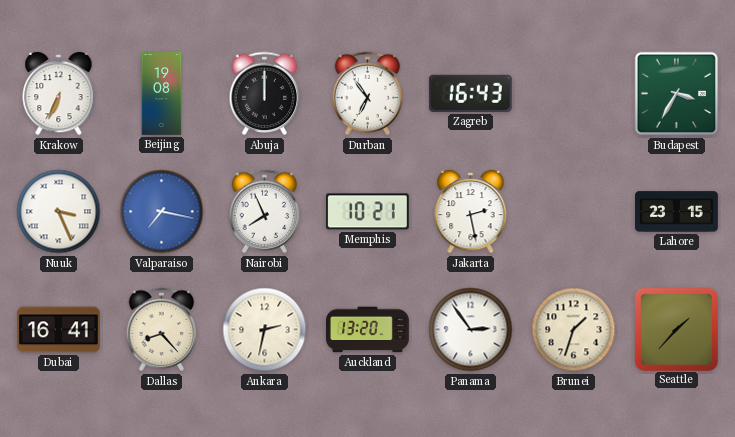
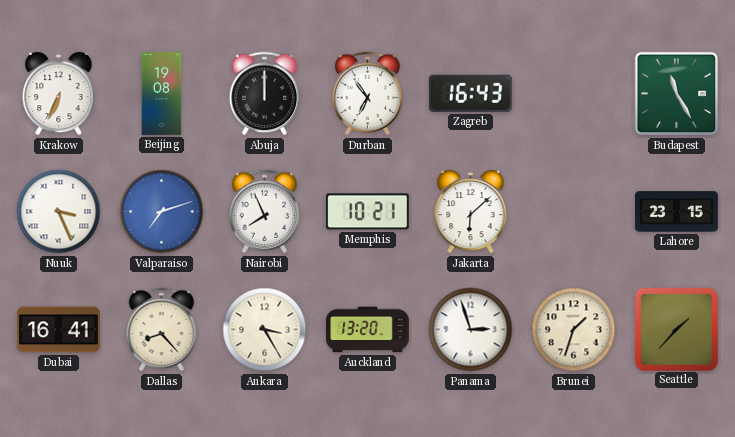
Budapest: 3:35 -> 11:25
Valparaiso: 7:17 -> 7:12
Jakarta: 2:28 -> 6:08
Ankara: 2:32 -> 3:25
Panama: 2:54 -> 2:57
